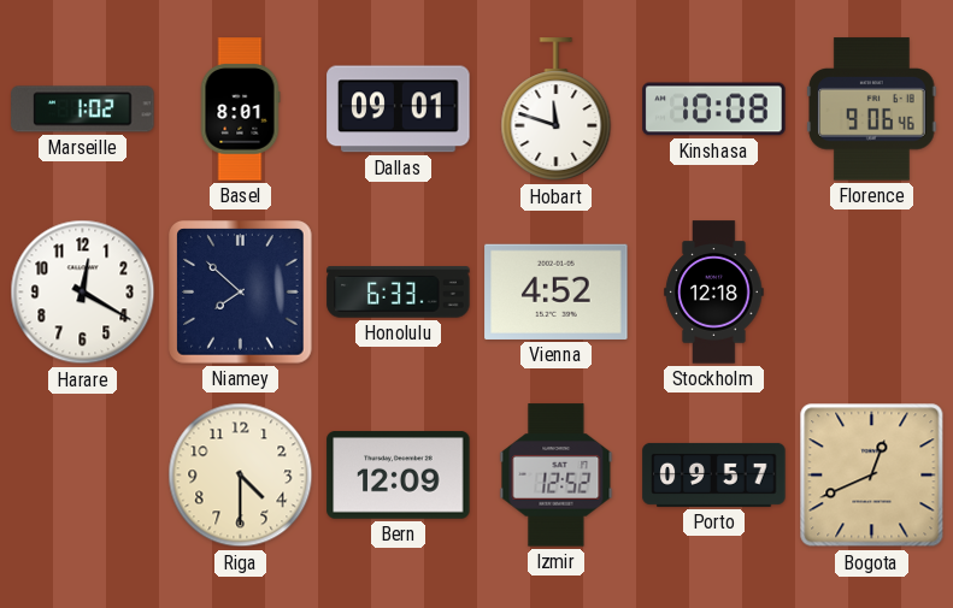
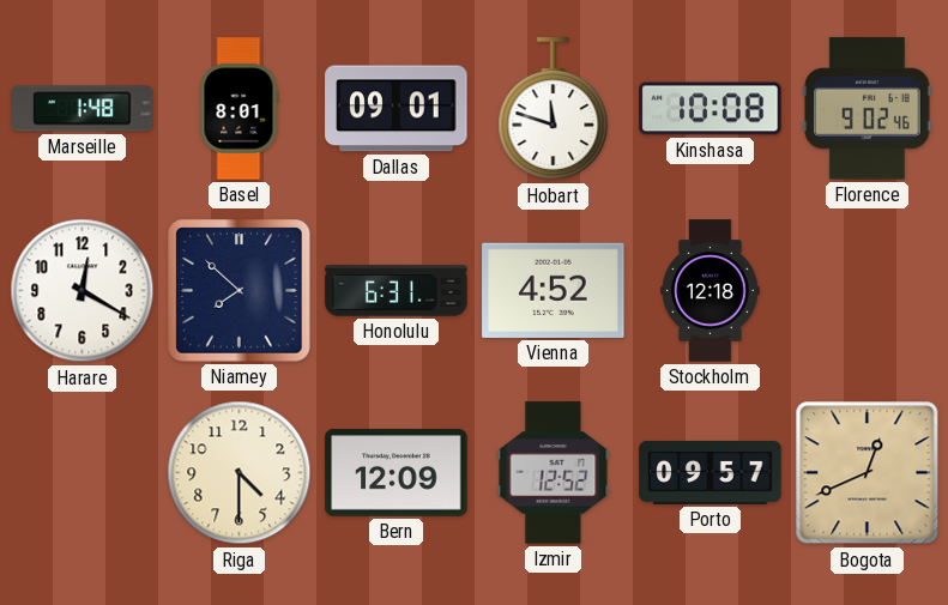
Marseille: 1:02 -> 1:48
Florence: 9:06 -> 9:02
Honolulu: 6:33 -> 6:31
